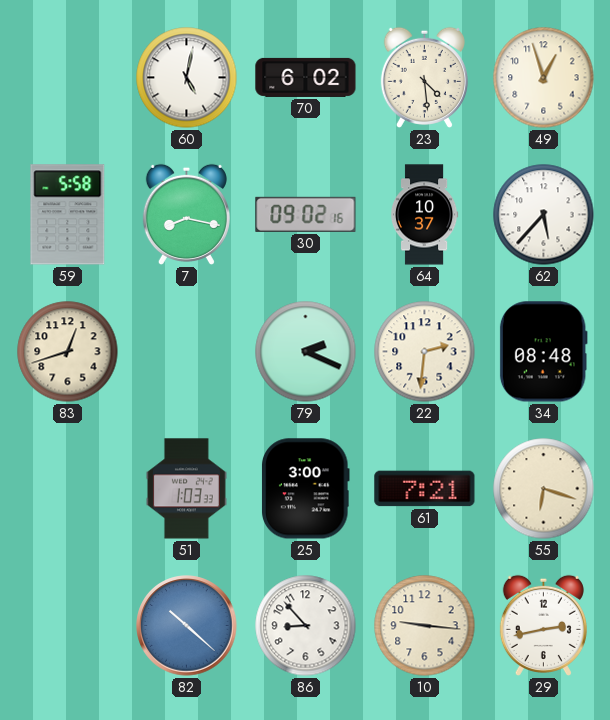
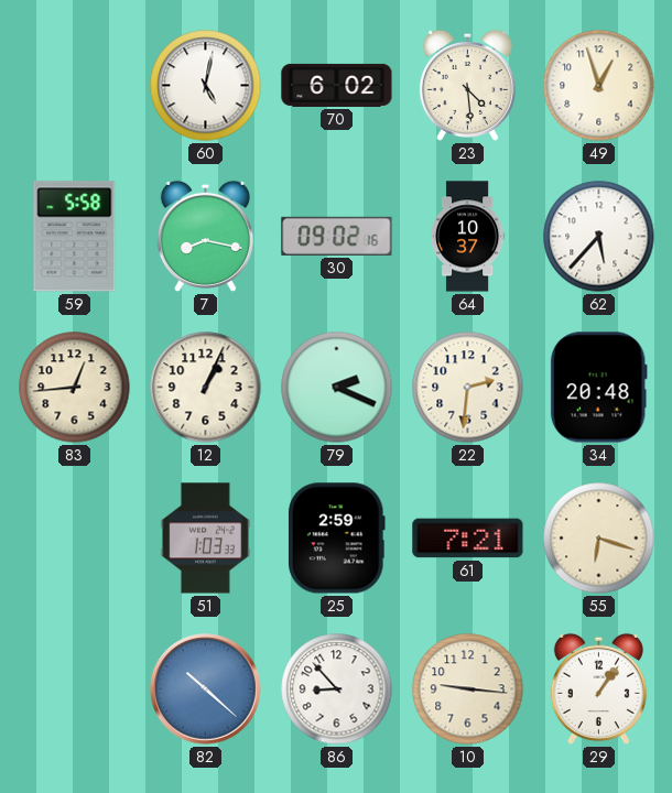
83: 12:42 -> 12:44
12: none -> 1:04
34: 08:48 -> 20:48
25: 3:00 -> 2:59
29: 2:43 -> 1:06
